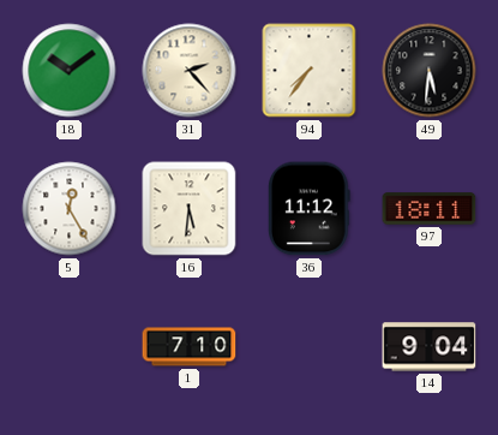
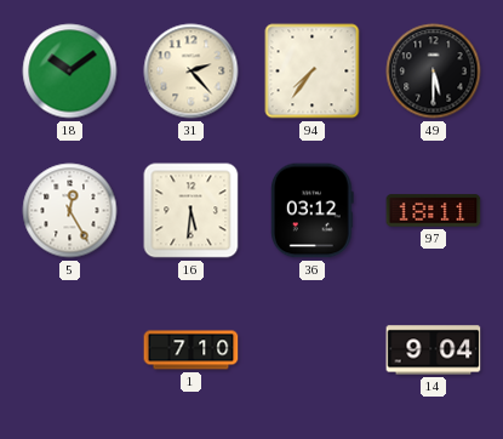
49: 5:31 -> 5:30
36: 11:12 -> 03:12
